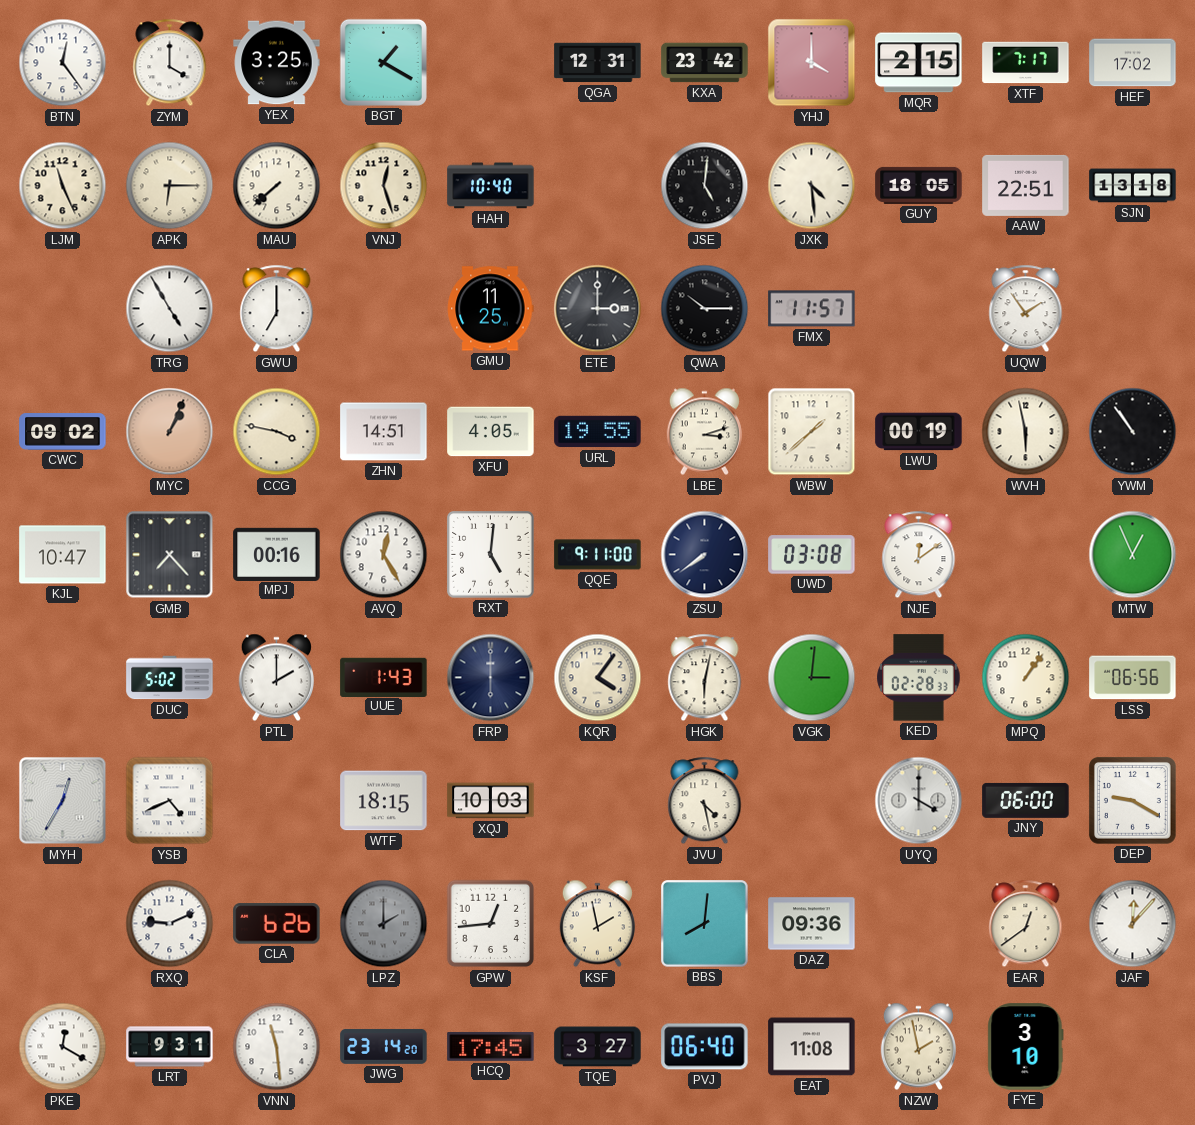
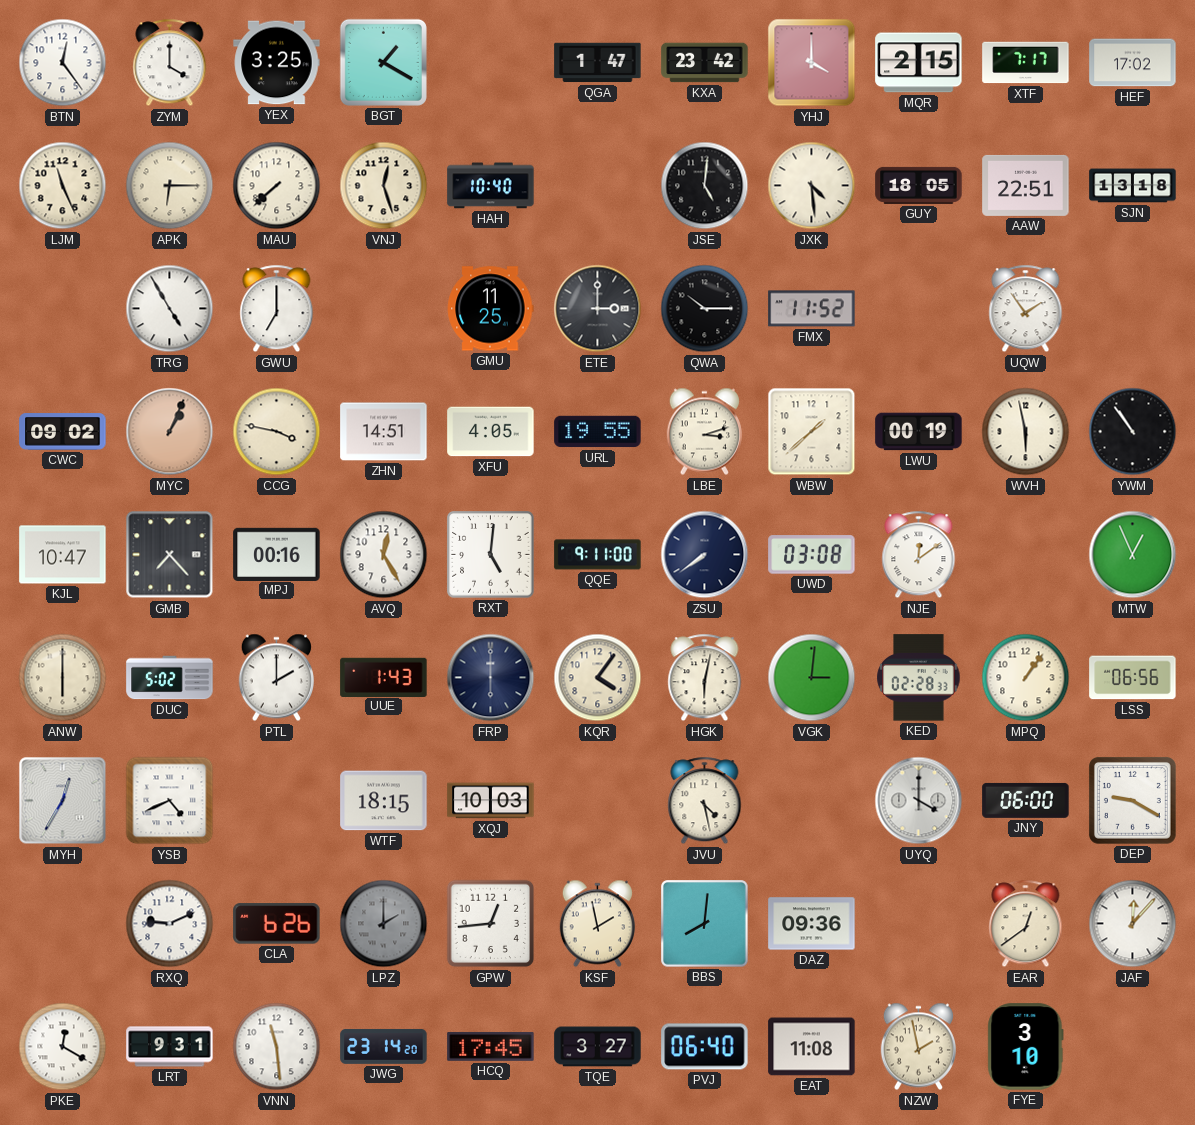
QGA: 12:31 -> 1:47
FMX: 11:57 -> 11:52
ANW: none -> 6:00
